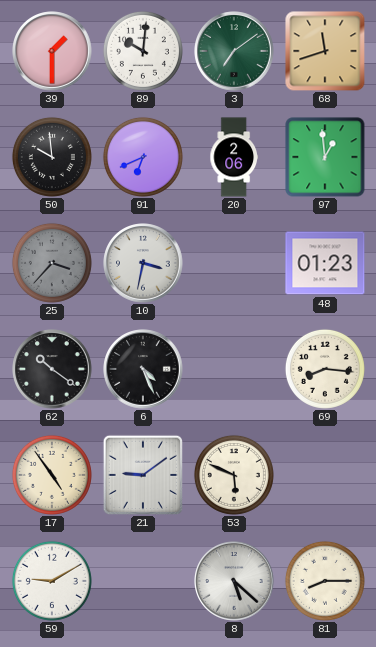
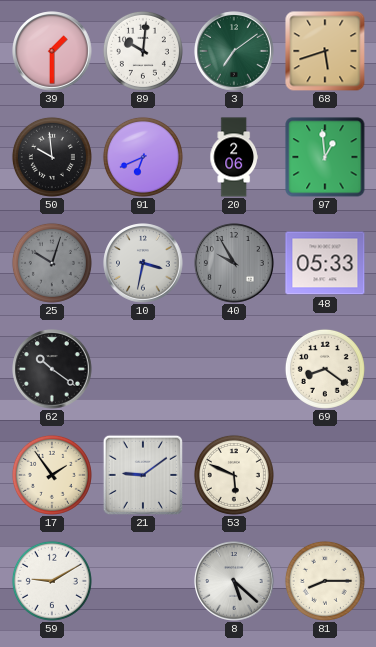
68: 11:42 -> 5:42
25: 3:37 -> 10:03
40: none -> 9:55
48: 01:23 -> 05:33
6: 4:26 -> none
69: 8:16 -> 8:21
17: 4:54 -> 1:54
